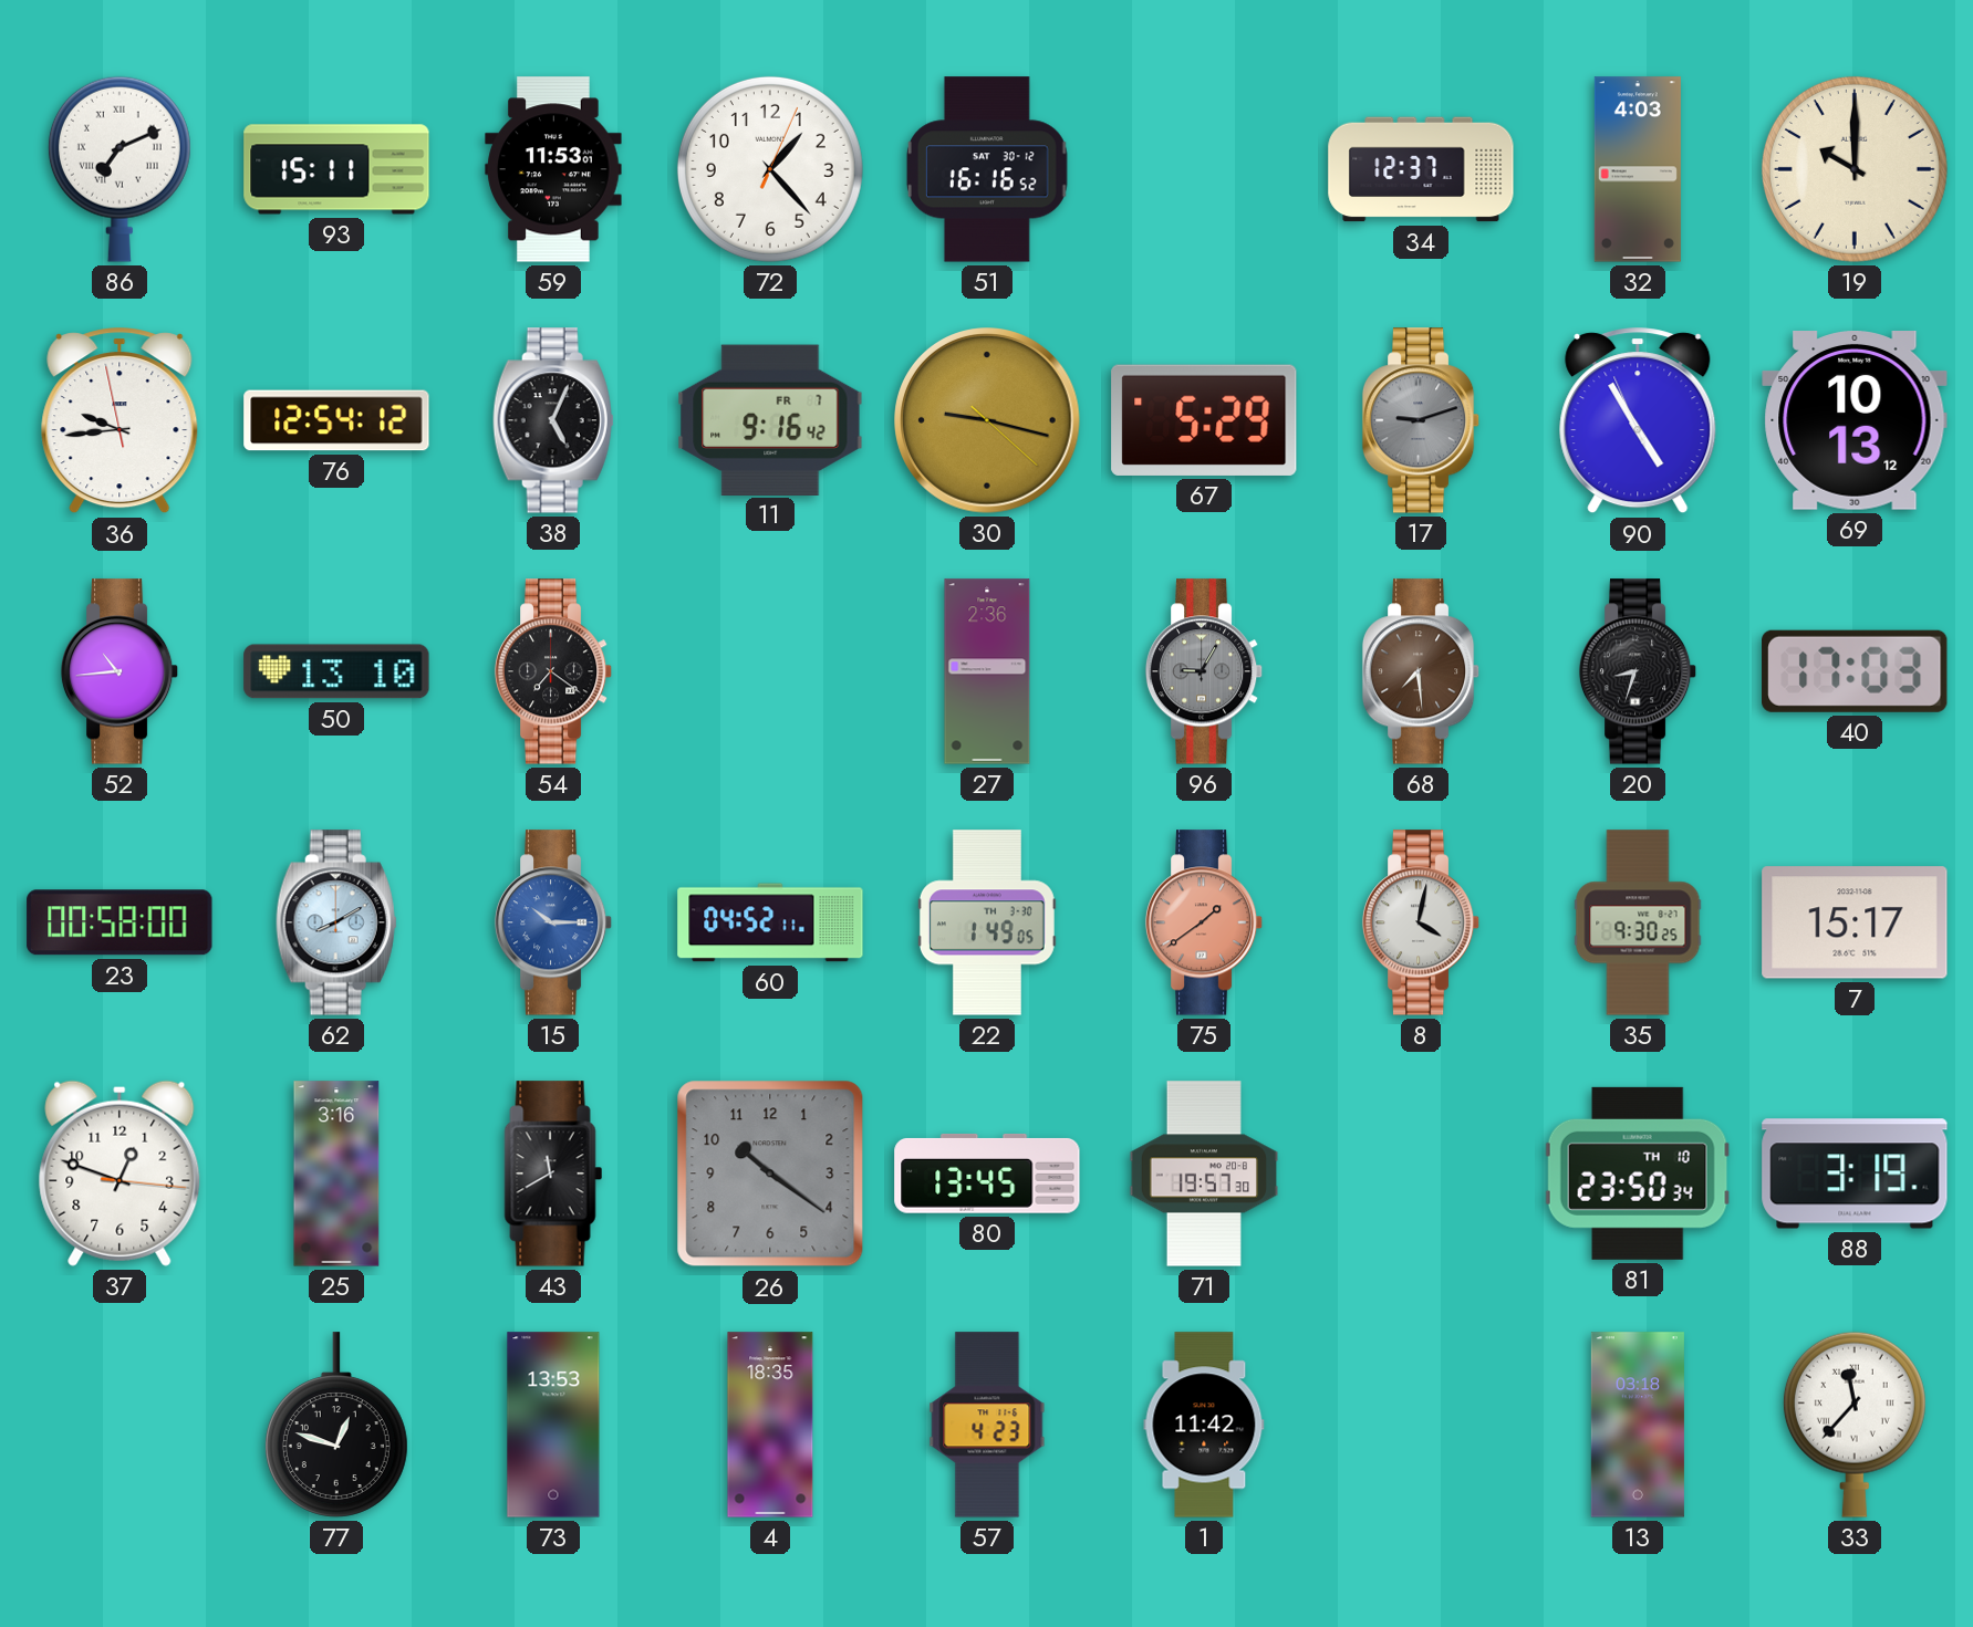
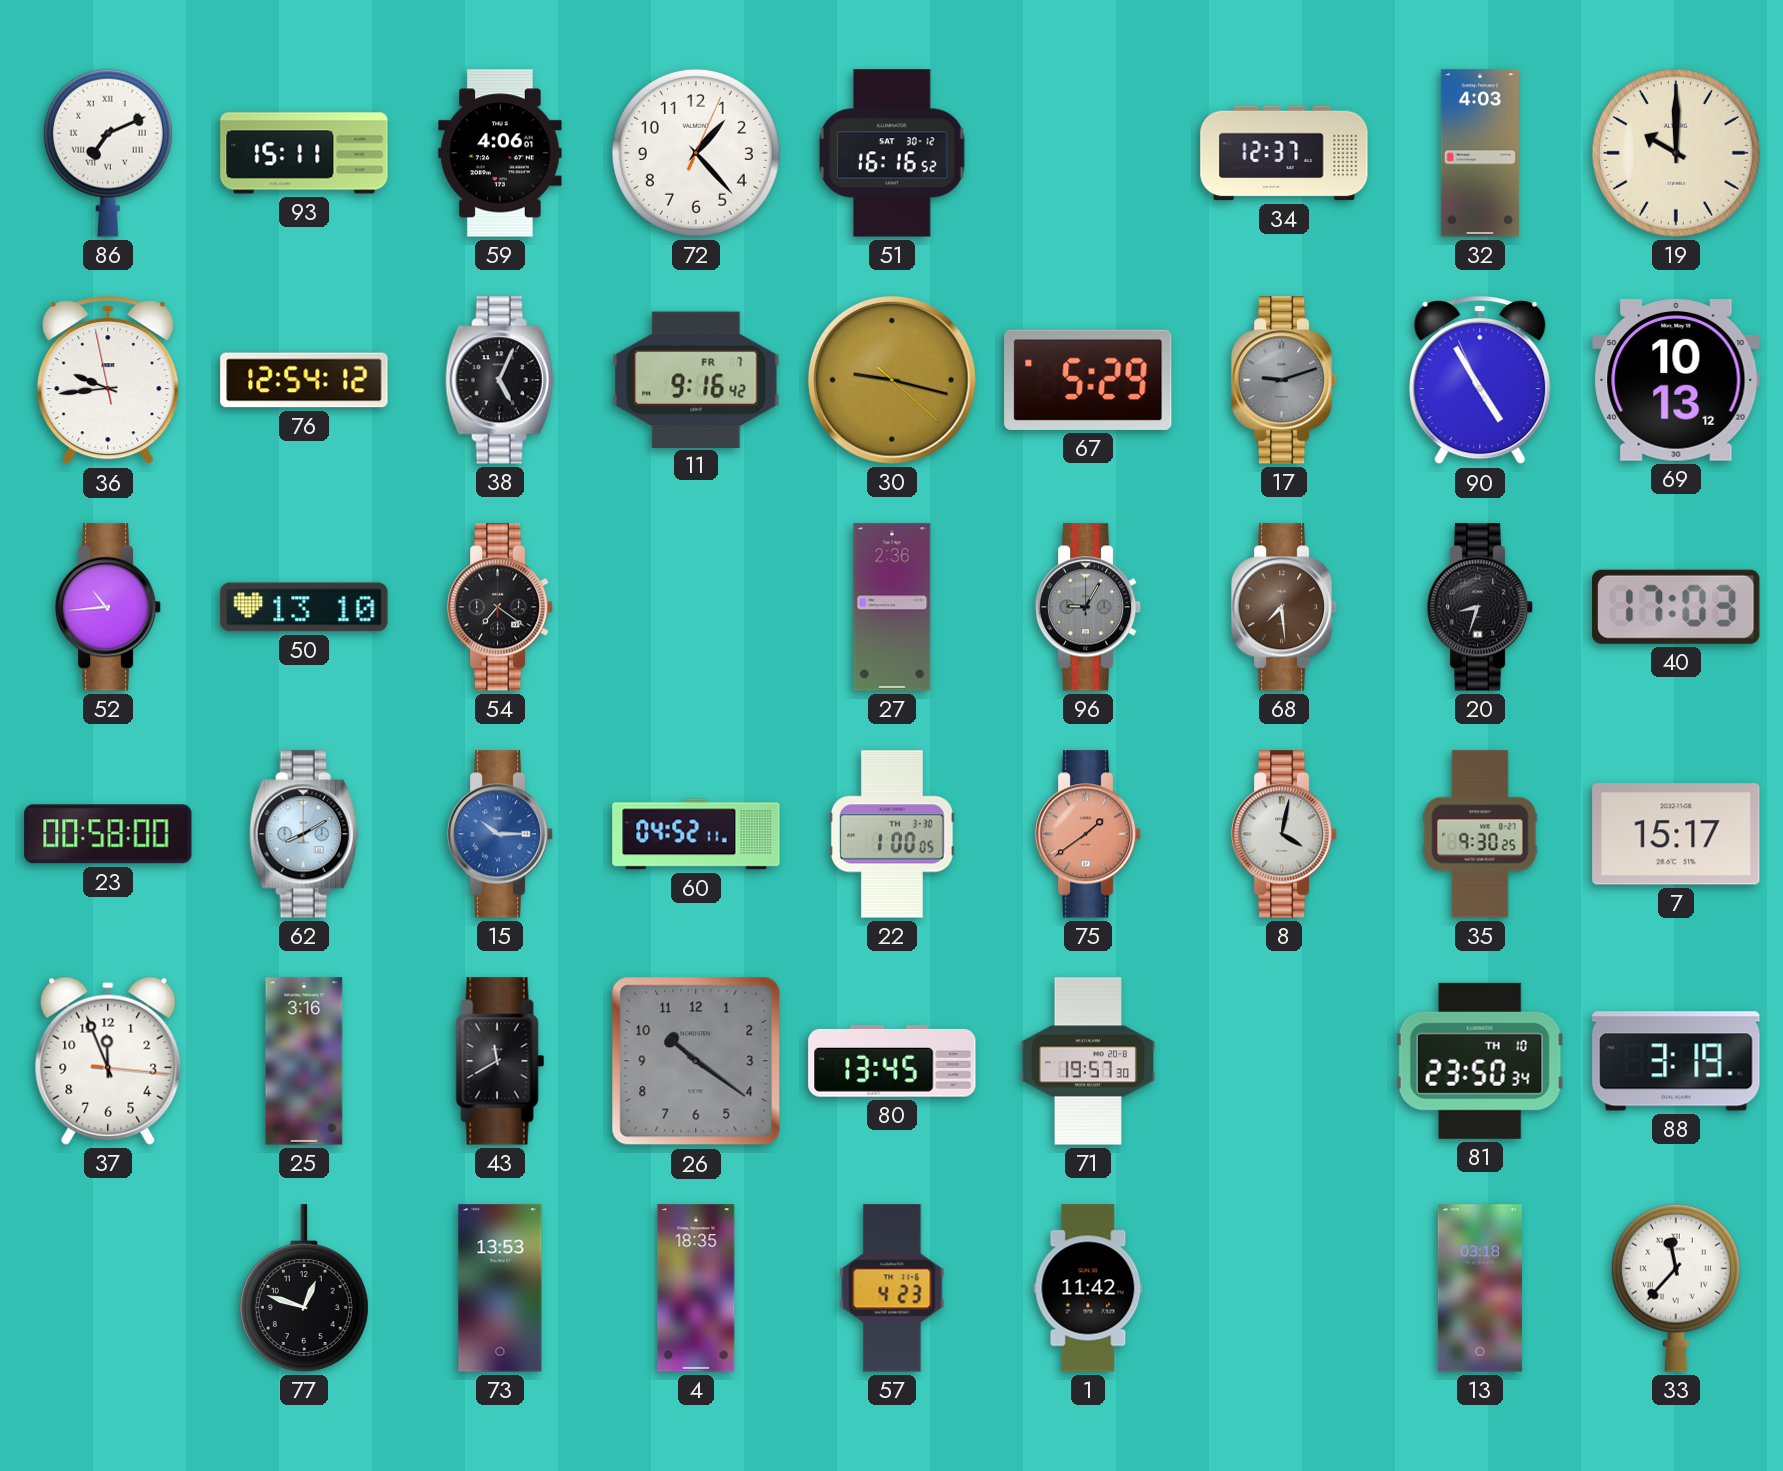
59: 11:53 -> 4:06
22: 1:49 -> 1:00
37: 12:48 -> 11:56
